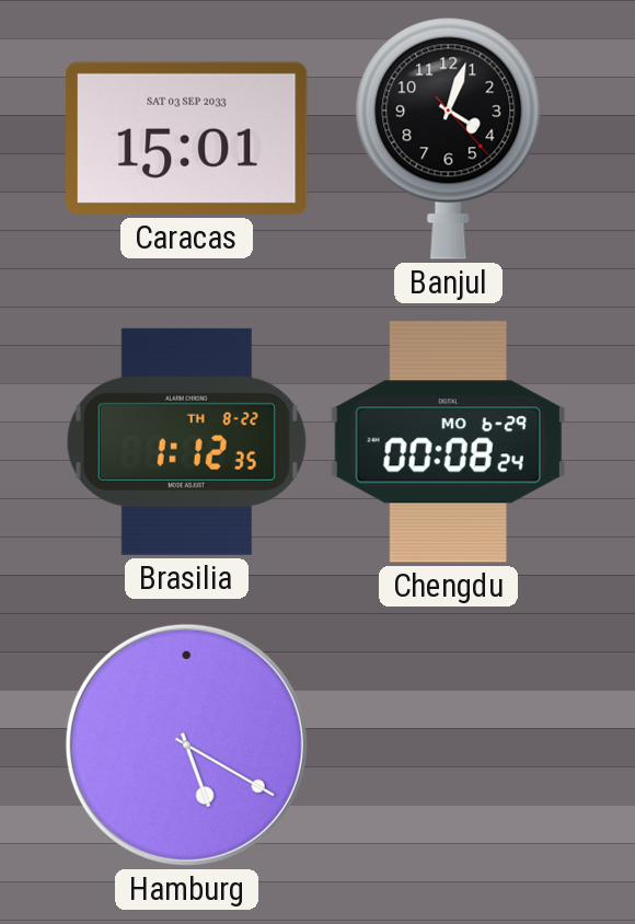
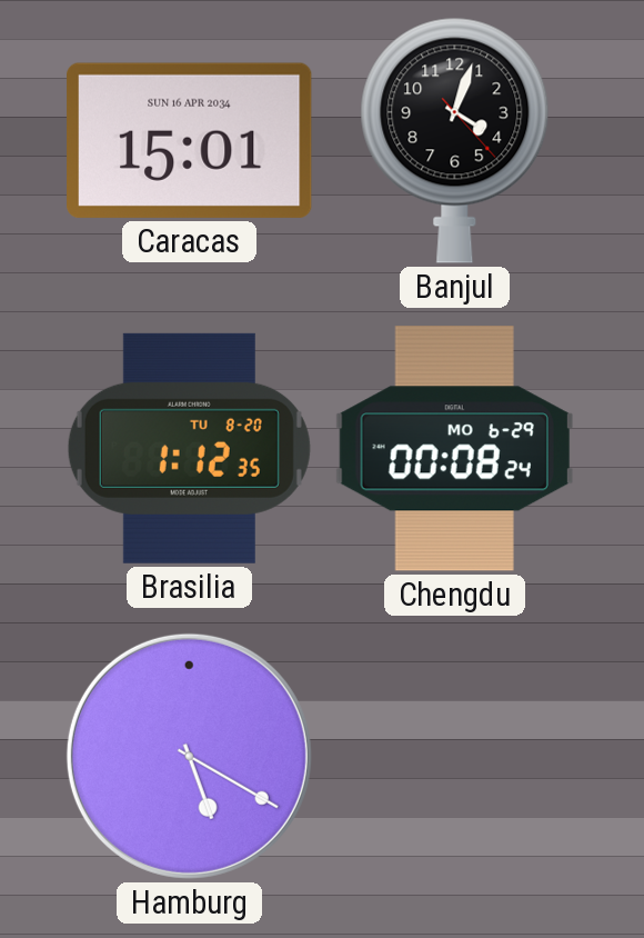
Caracas date: SAT 03 SEP 2033 -> SUN 16 APR 2034
Brasilia date: TH 8-22 -> TU 8-20
